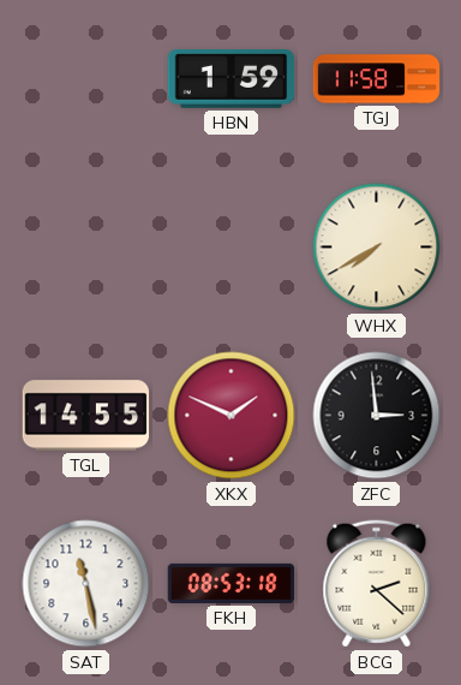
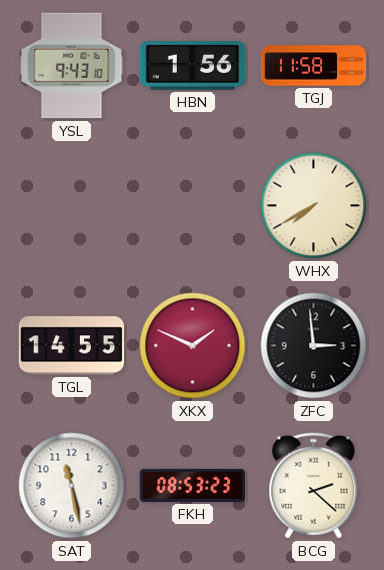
YSL: none -> 9:43
HBN: 1:59 -> 1:56
FKH: 08:53:18 -> 08:53:23
